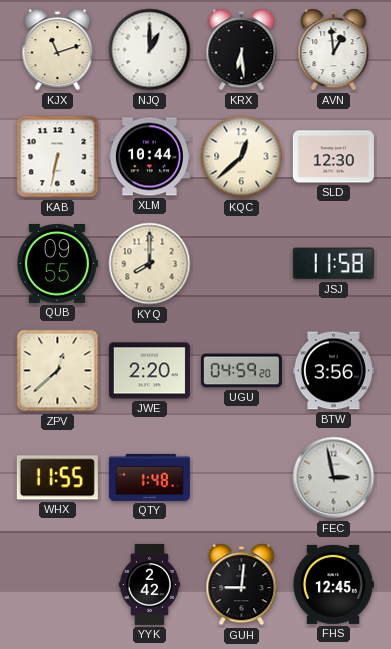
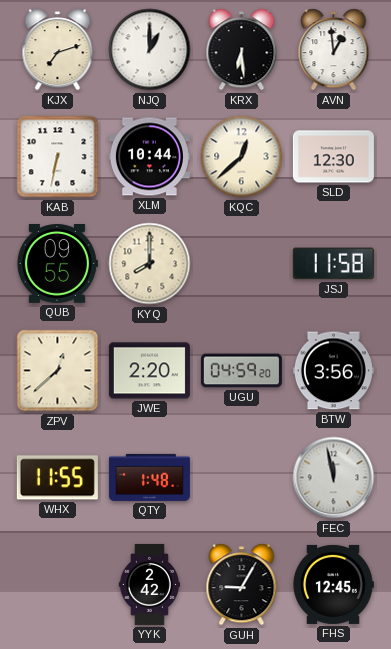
KJX: 11:12 -> 7:12
FEC: 2:58 -> 11:58
GUH: 9:01 -> 9:05
